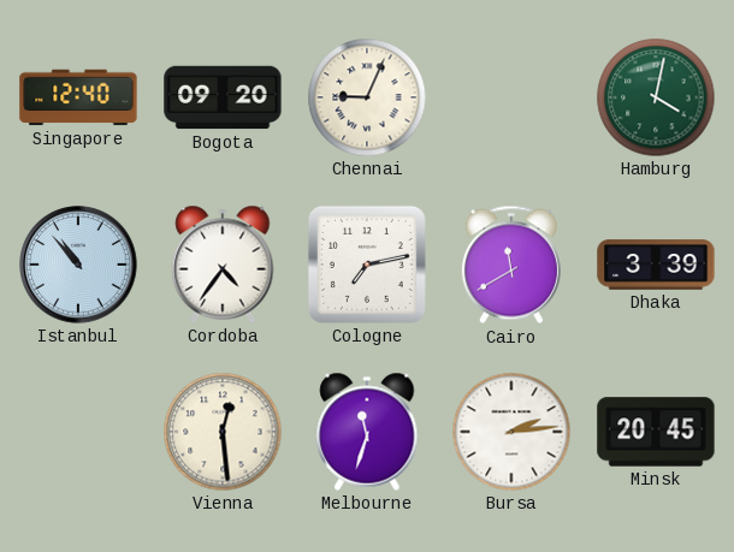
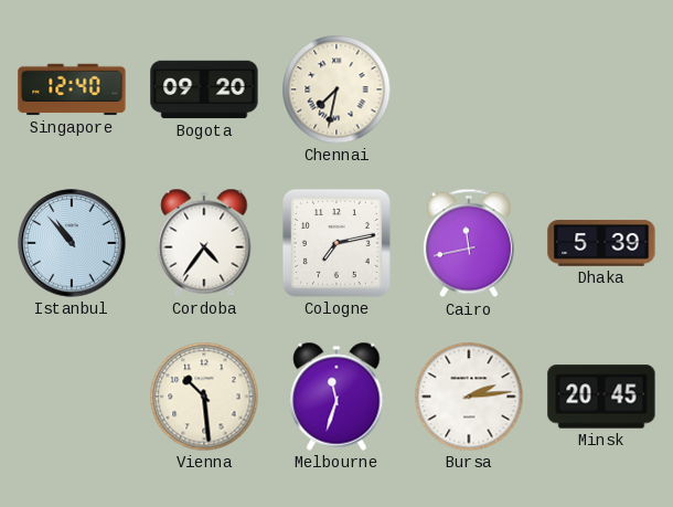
Chennai: 9:04 -> 7:32
Hamburg: 4:02 -> none
Cairo: 11:40 -> 11:43
Dhaka: 3:39 -> 5:39
Vienna: 12:29 -> 10:29
